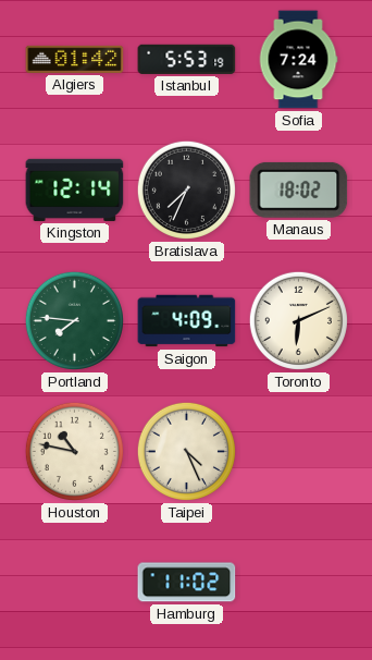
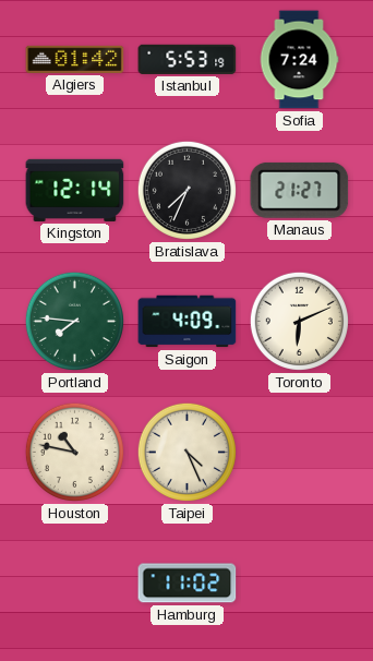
Manaus: 18:02 -> 21:27
